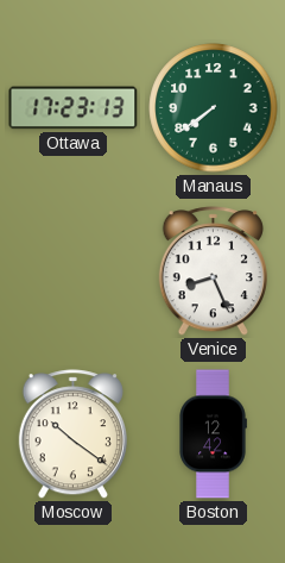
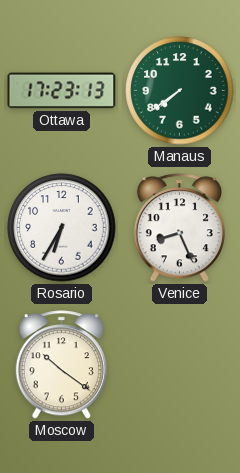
Rosario: none -> 6:35
Boston: 12:42 -> none
